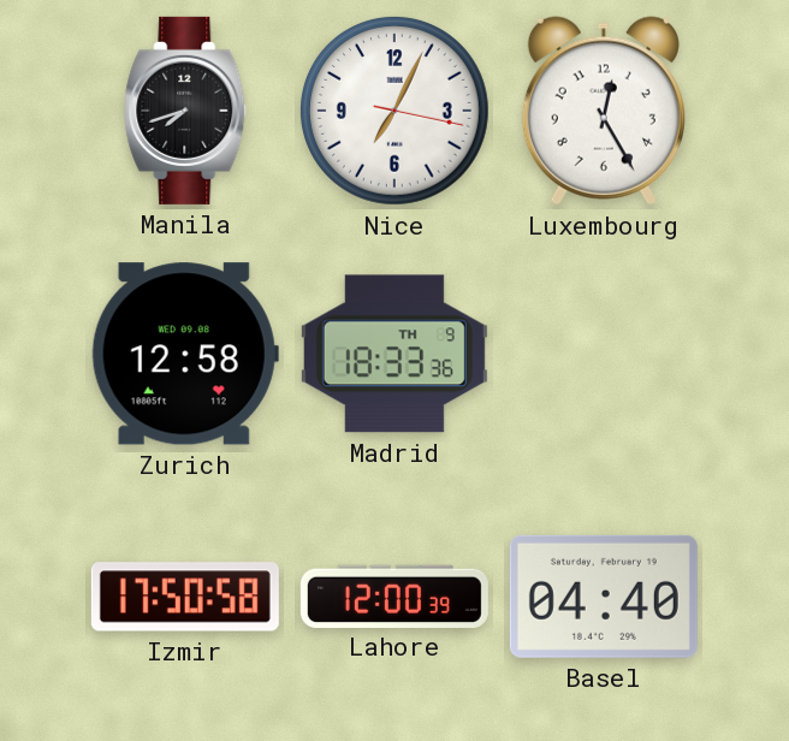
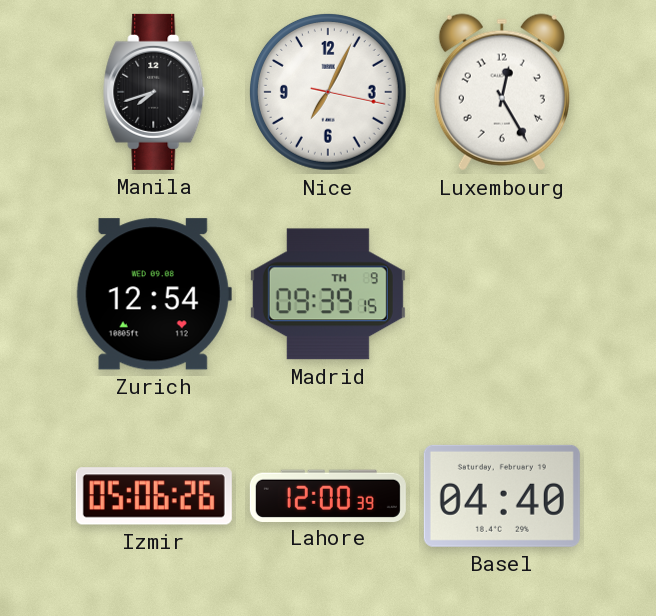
Zurich: 12:58 -> 12:54
Madrid: 18:33 -> 09:39
Izmir: 17:50 -> 05:06
